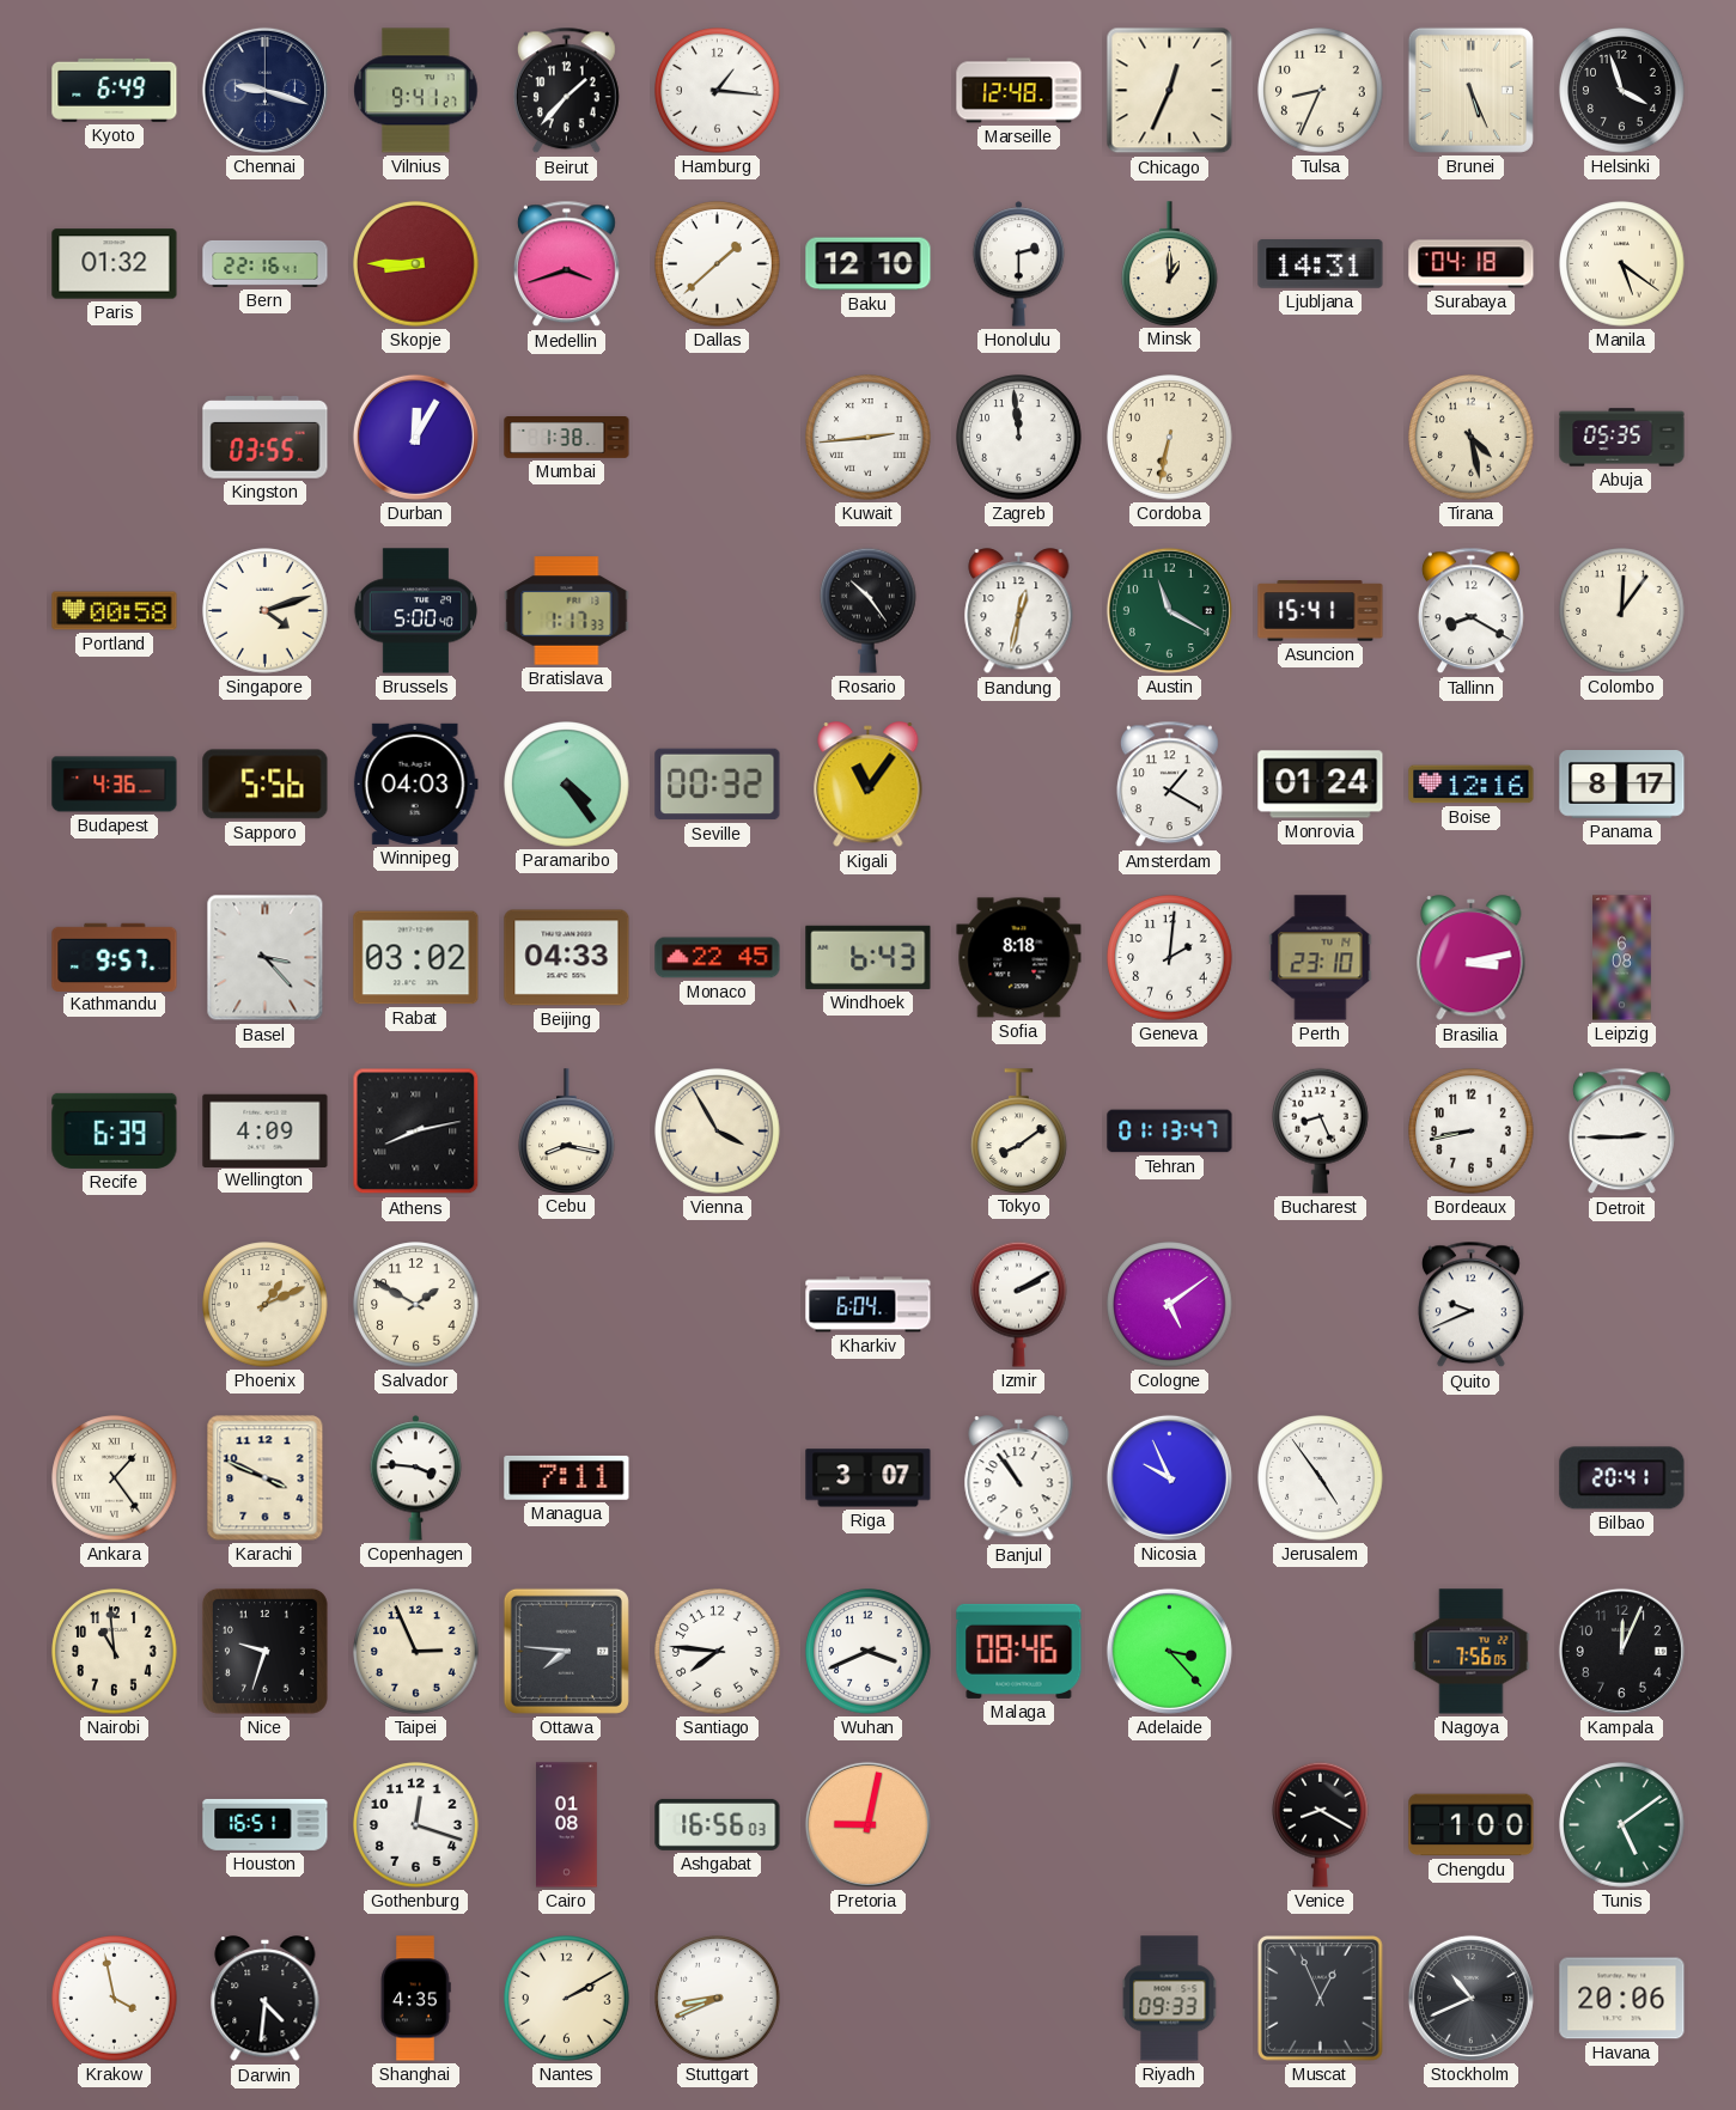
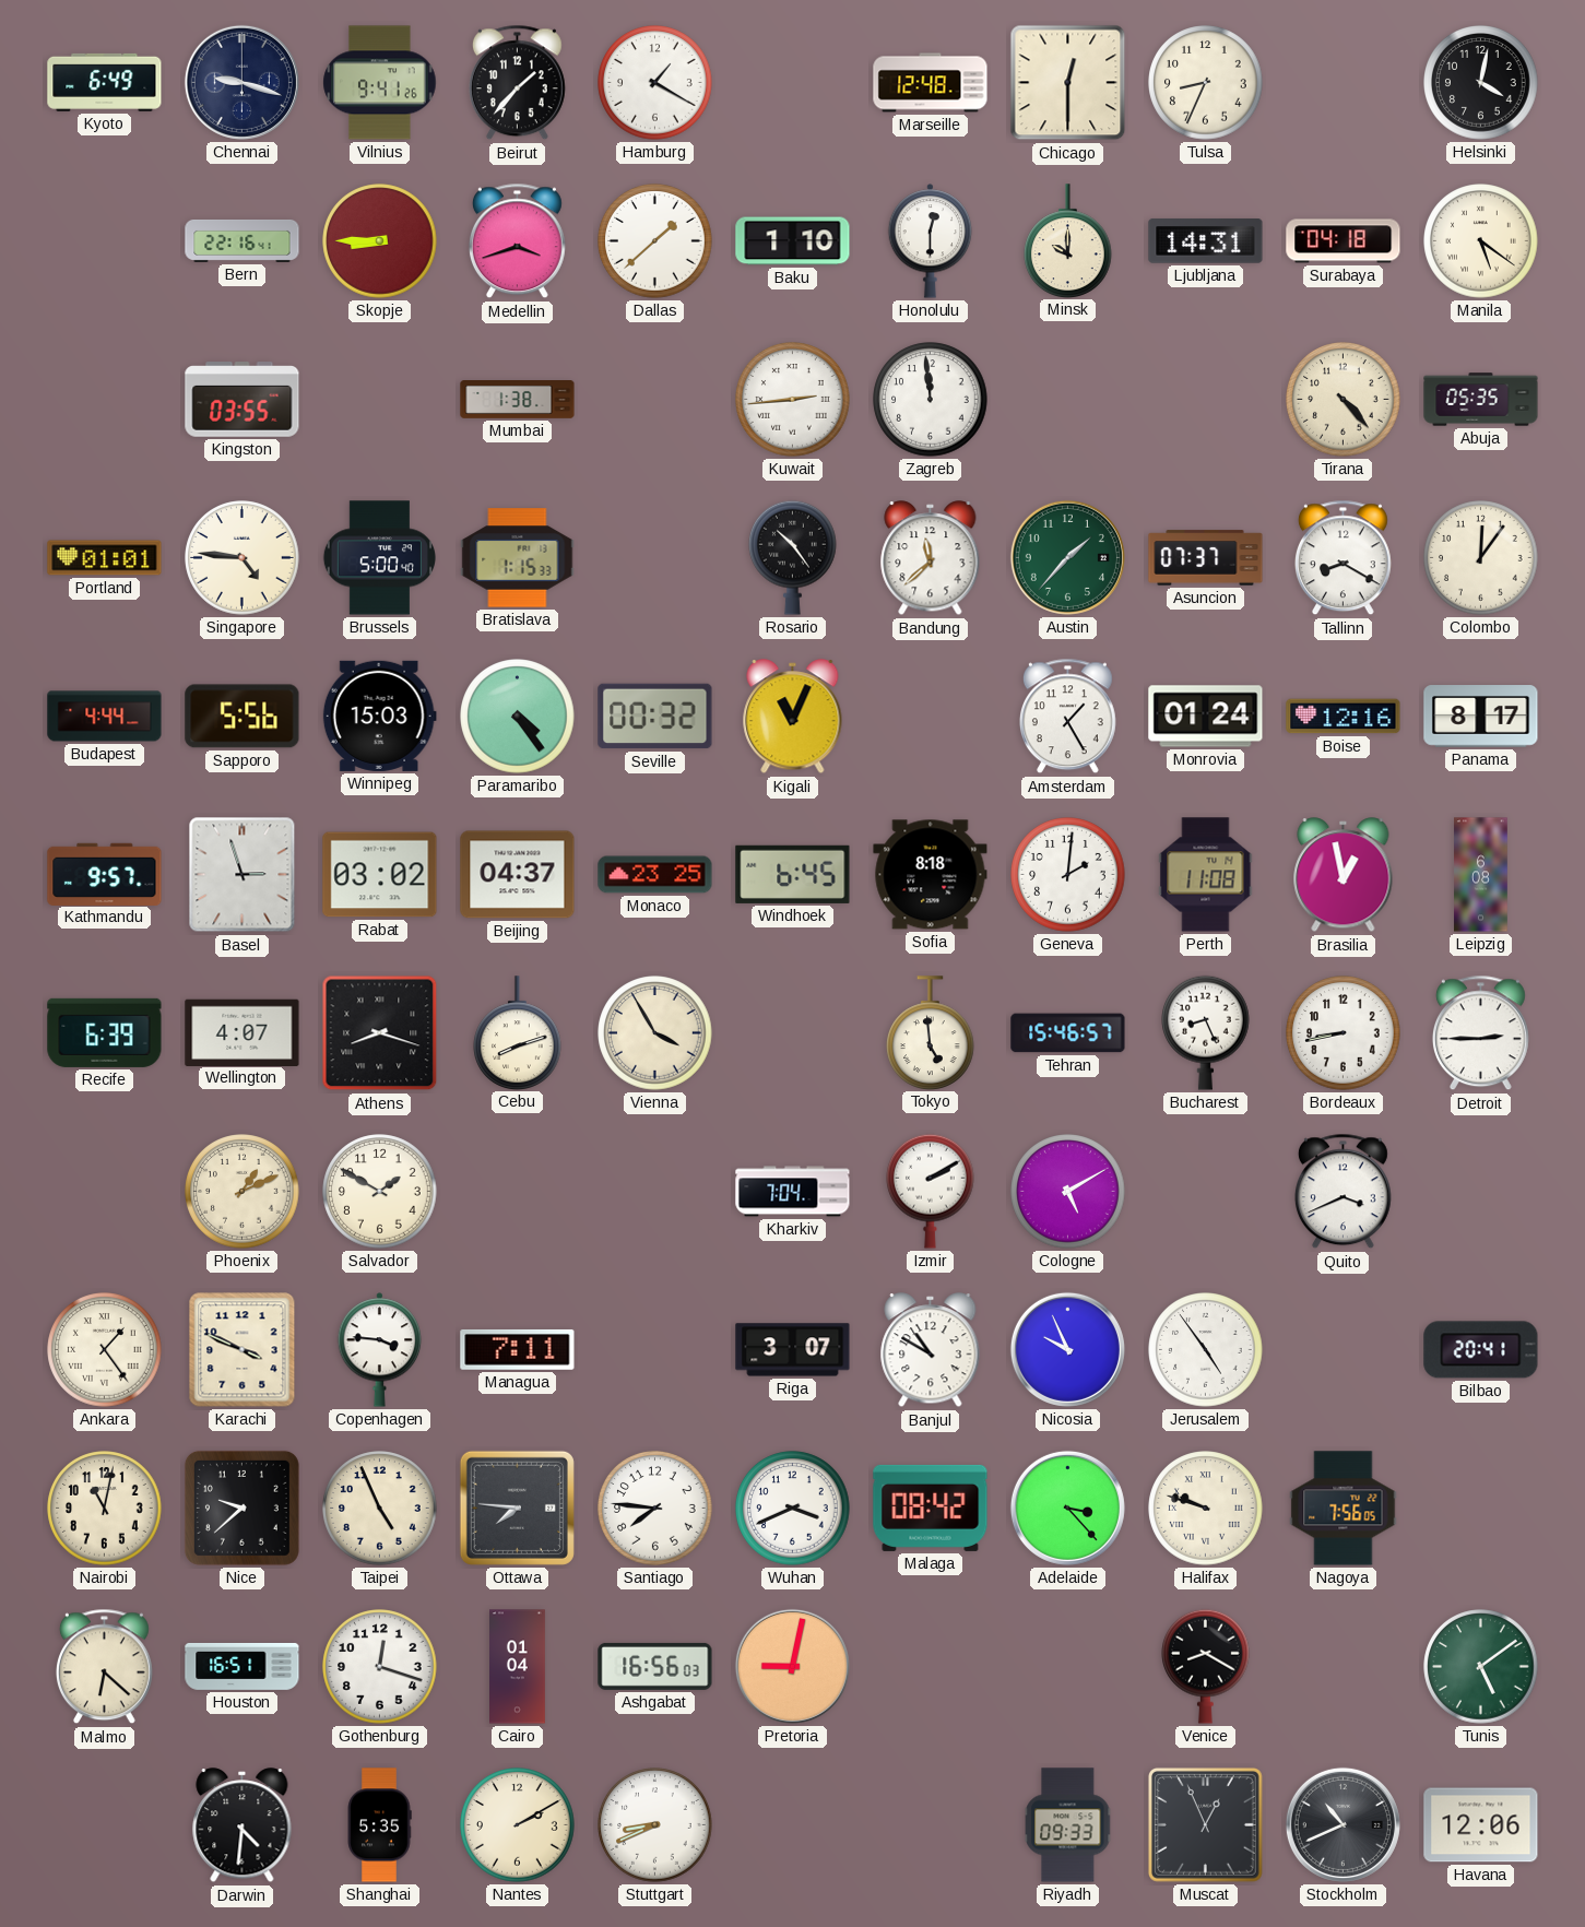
Vilnius: 9:41:27 -> 9:41:26
Hamburg: 1:16 -> 1:20
Chicago: 12:34 -> 12:30
Brunei: 5:26 -> none
Helsinki: 3:57 -> 4:02
Paris: 01:32 -> none
Baku: 12:10 -> 1:10
Honolulu: 2:30 -> 12:30
Minsk: 1:00 -> 10:00
Durban: 12:05 -> none
Cordoba: 6:32 -> none
Tirana: 4:28 -> 4:23
Portland: 00:58 -> 01:01
Singapore: 4:12 -> 4:46
Bratislava: 1:17 -> 1:15
Bandung: 12:32 -> 11:38
Austin: 11:20 -> 1:37
Asuncion: 15:41 -> 07:37
Budapest: 4:36 -> 4:44
Winnipeg: 04:03 -> 15:03
Kigali: 11:06 -> 11:04
Amsterdam: 1:20 -> 1:25
Basel: 3:23 -> 2:57
Beijing: 04:33 -> 04:37
Monaco: 22:45 -> 23:25
Windhoek: 6:43 -> 6:45
Perth: 23:10 -> 11:08
Brasilia: 3:13 -> 12:58
Wellington: 4:09 -> 4:07
Athens: 8:13 -> 8:18
Cebu: 8:17 -> 8:12
Tokyo: 8:09 -> 4:59
Tehran: 01:13 -> 15:46
Kharkiv: 6:04 -> 7:04
Cologne: 5:09 -> 5:10
Quito: 9:41 -> 3:41
Banjul: 10:54 -> 10:50
Nairobi: 10:59 -> 11:02
Nice: 9:33 -> 9:38
Taipei: 2:56 -> 4:56
Malaga: 08:46 -> 08:42
Halifax: none -> 9:48
Kampala: 12:04 -> none
Malmo: none -> 6:22
Cairo: 01:08 -> 01:04
Chengdu: 1:00 -> none
Krakow: 3:58 -> none
Shanghai: 4:35 -> 5:35
Havana: 20:06 -> 12:06
